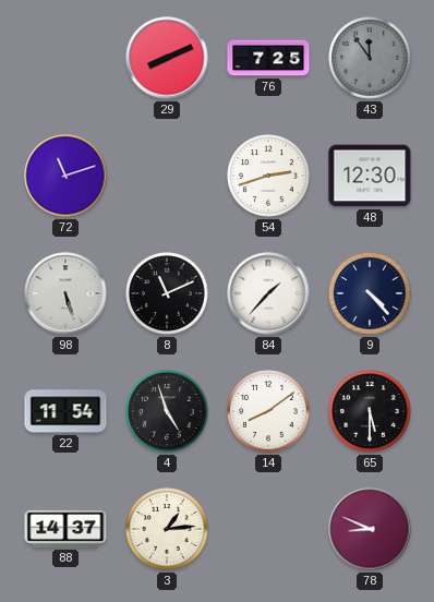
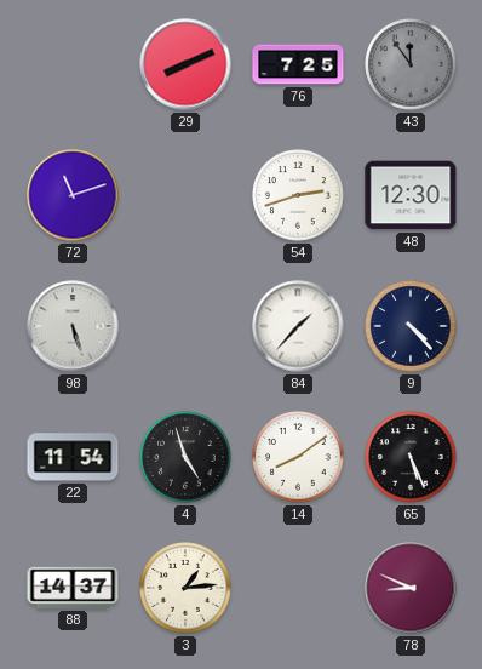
8: 11:11 -> none
65: 5:30 -> 5:26
